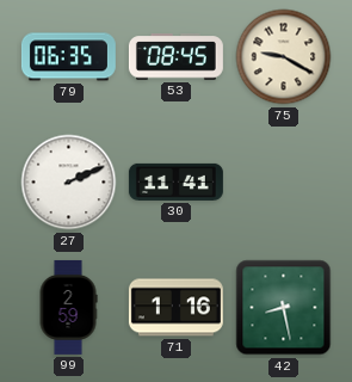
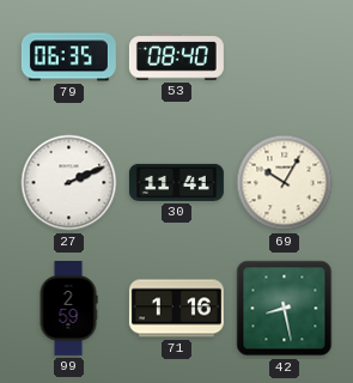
53: 08:45 -> 08:40
75: 9:20 -> none
69: none -> 10:05
